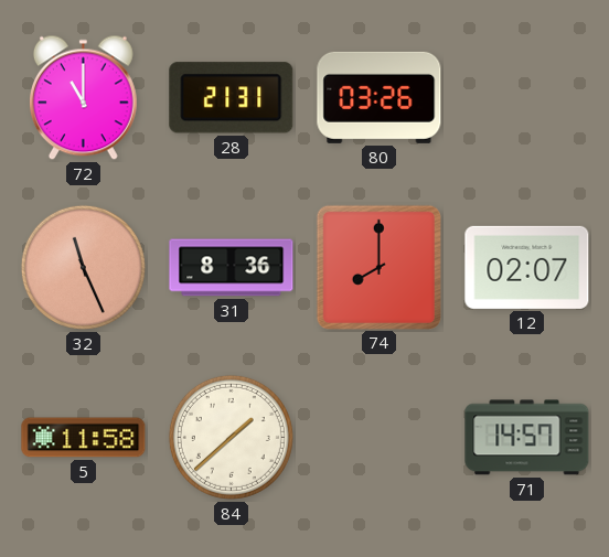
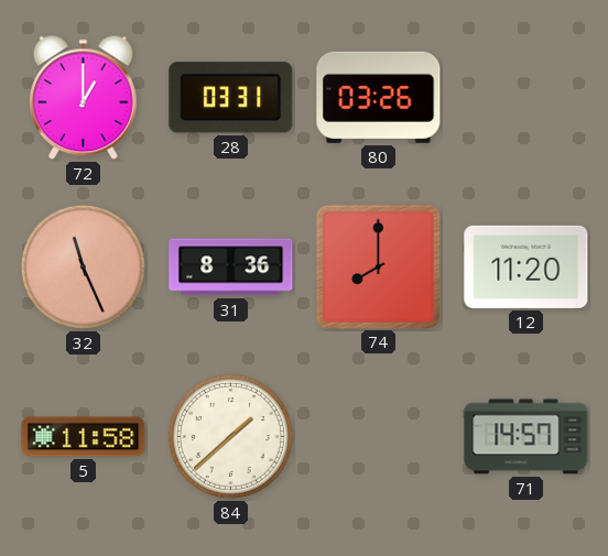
72: 11:00 -> 1:00
28: 21:31 -> 03:31
12: 02:07 -> 11:20
